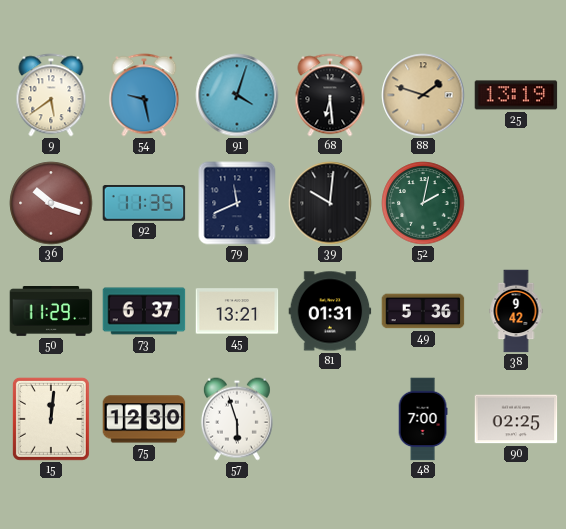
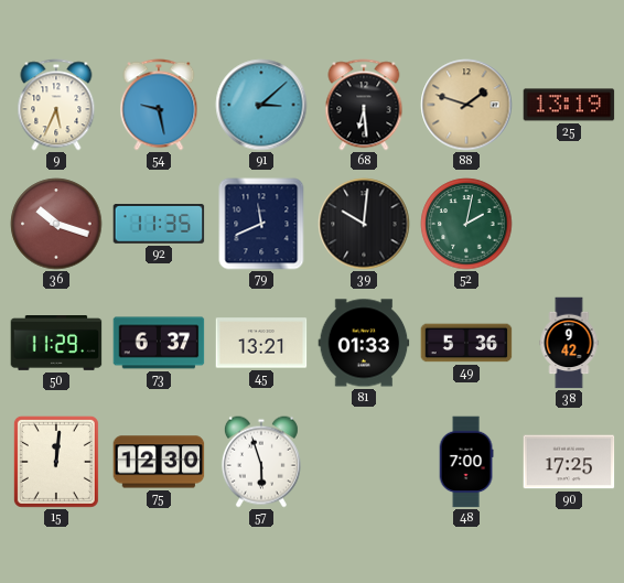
9: 5:39 -> 5:34
91: 4:03 -> 3:08
81: 01:31 -> 01:33
90: 02:25 -> 17:25
